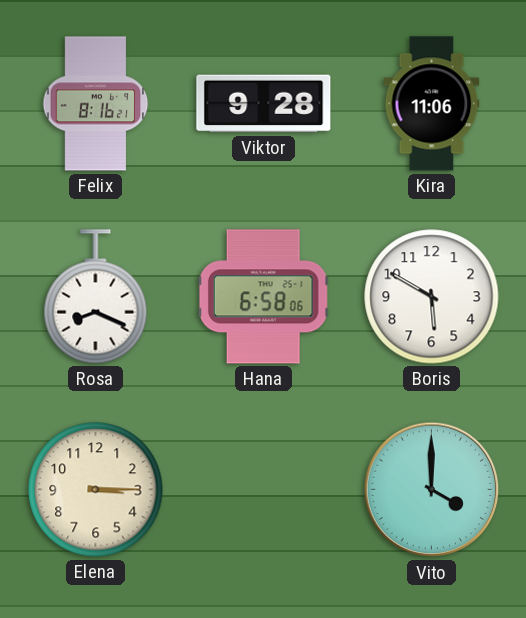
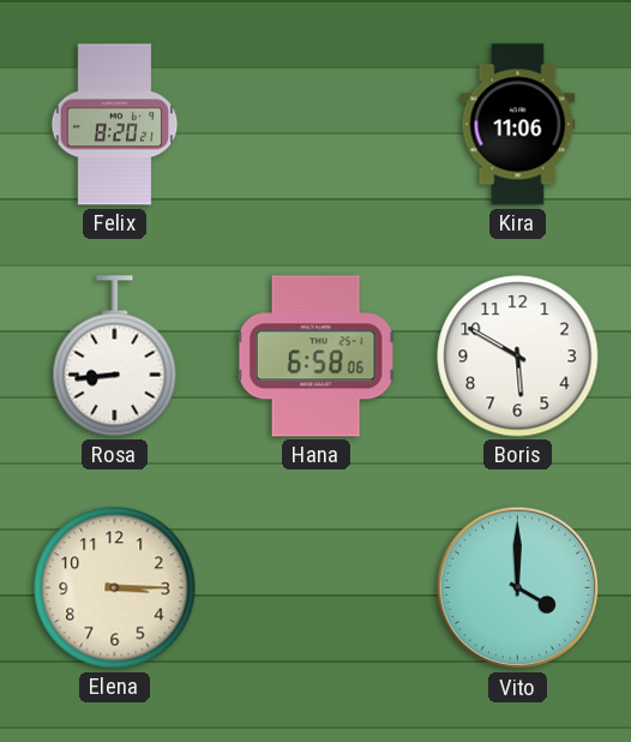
Felix: 8:16 -> 8:20
Viktor: 9:28 -> none
Rosa: 8:19 -> 8:44
